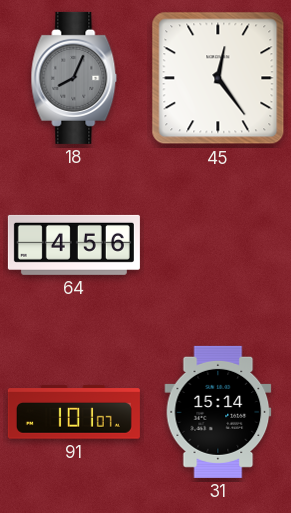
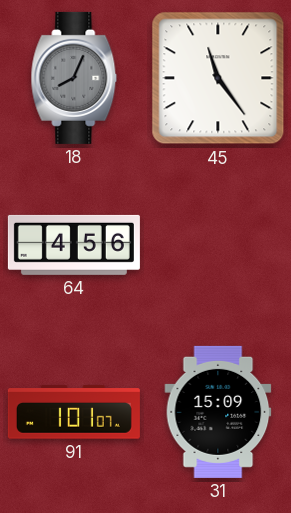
45: 12:24 -> 11:24
31: 15:14 -> 15:09
